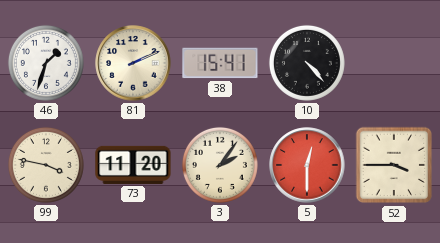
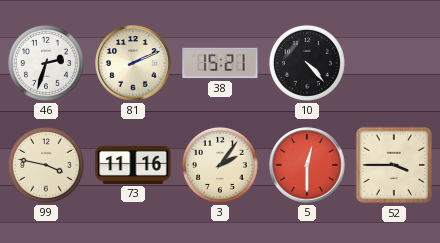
46: 1:33 -> 2:33
38: 15:41 -> 15:21
73: 11:20 -> 11:16
